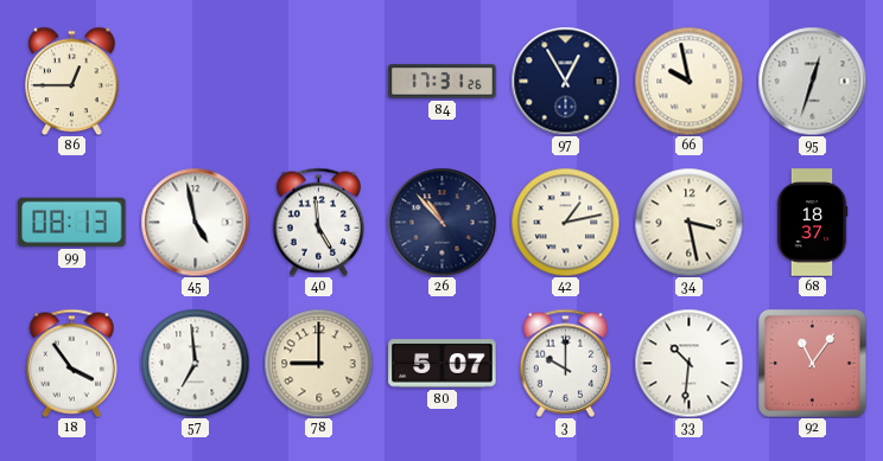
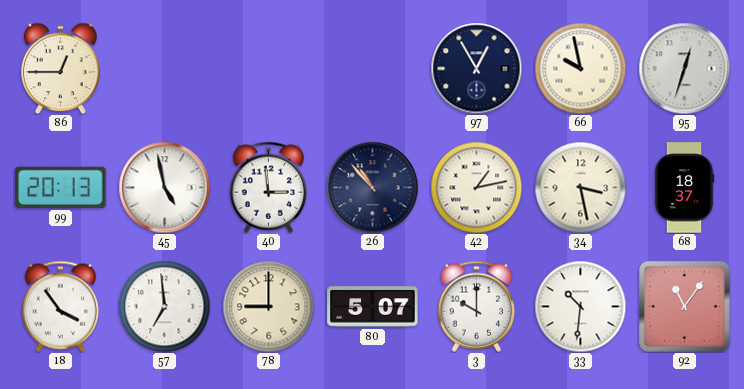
84: 17:31 -> none
99: 08:13 -> 20:13
40: 4:59 -> 2:59
